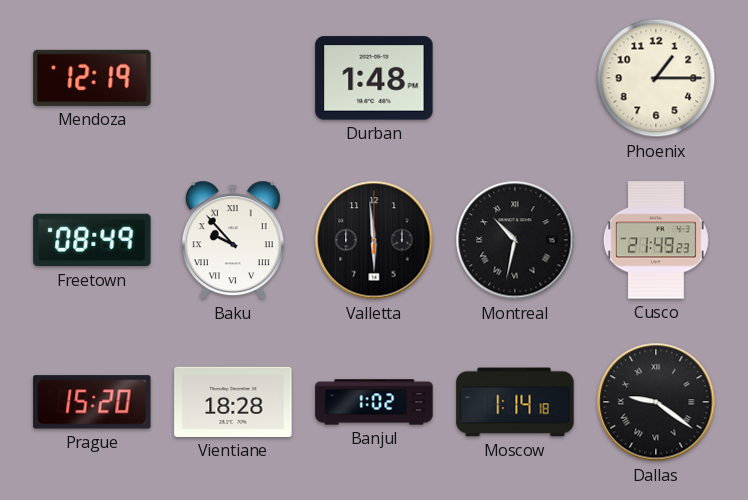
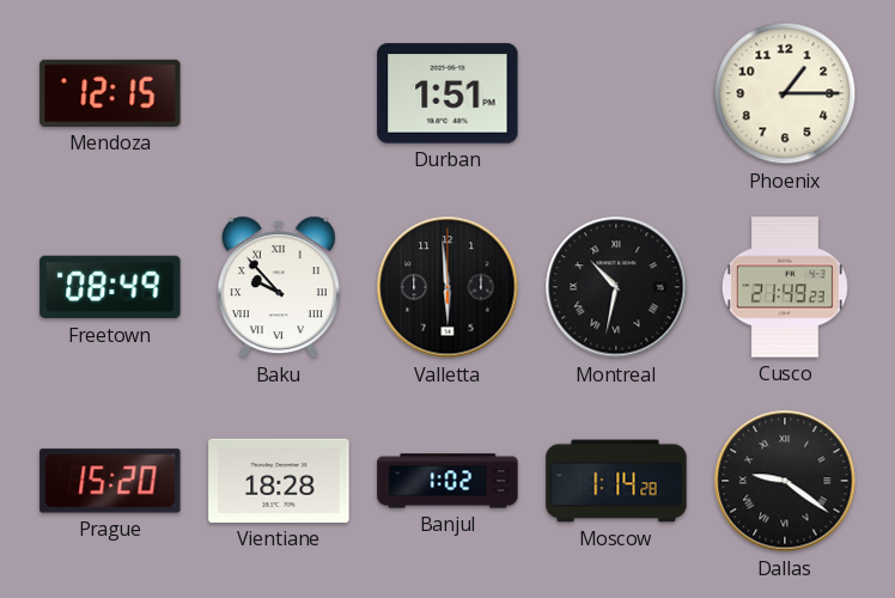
Mendoza: 12:19 -> 12:15
Durban: 1:48 -> 1:51
Moscow: 1:14:18 -> 1:14:28
